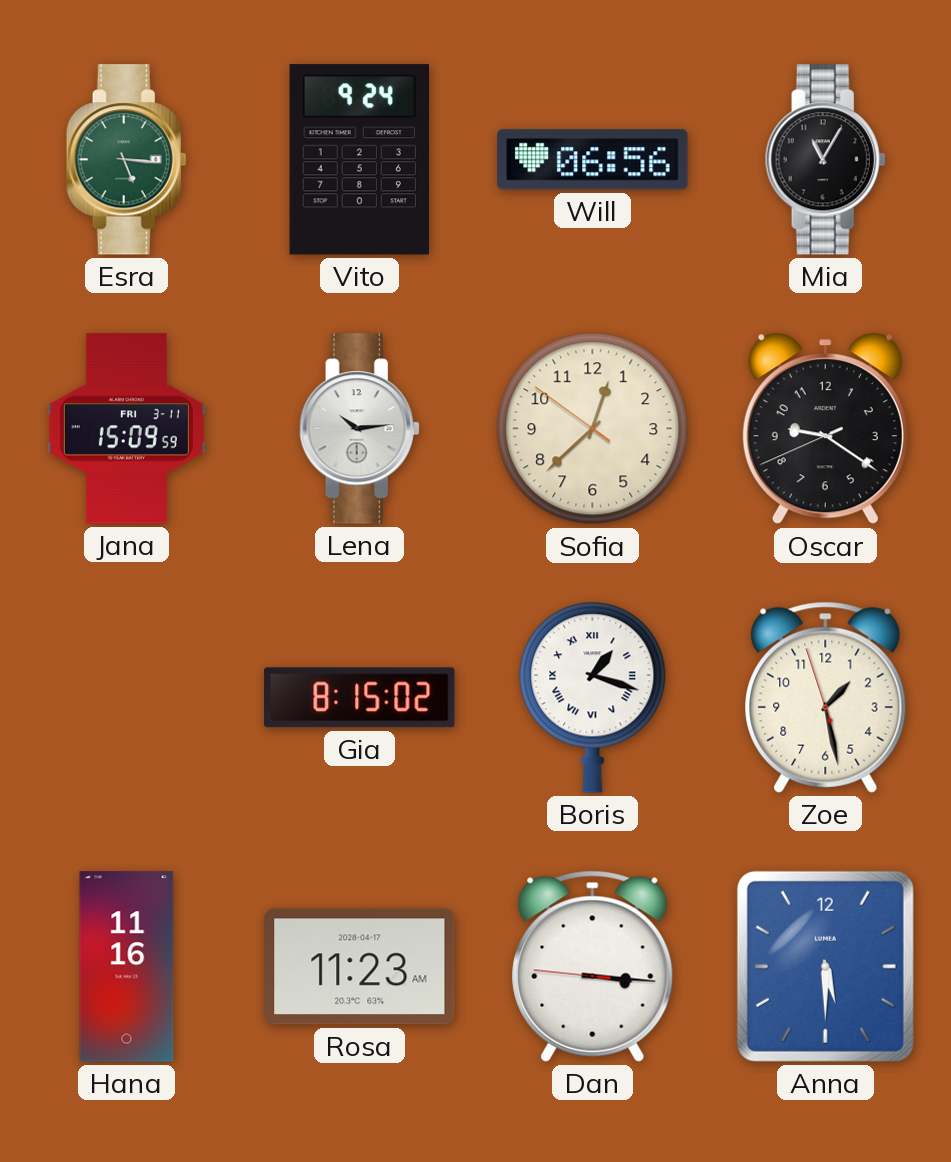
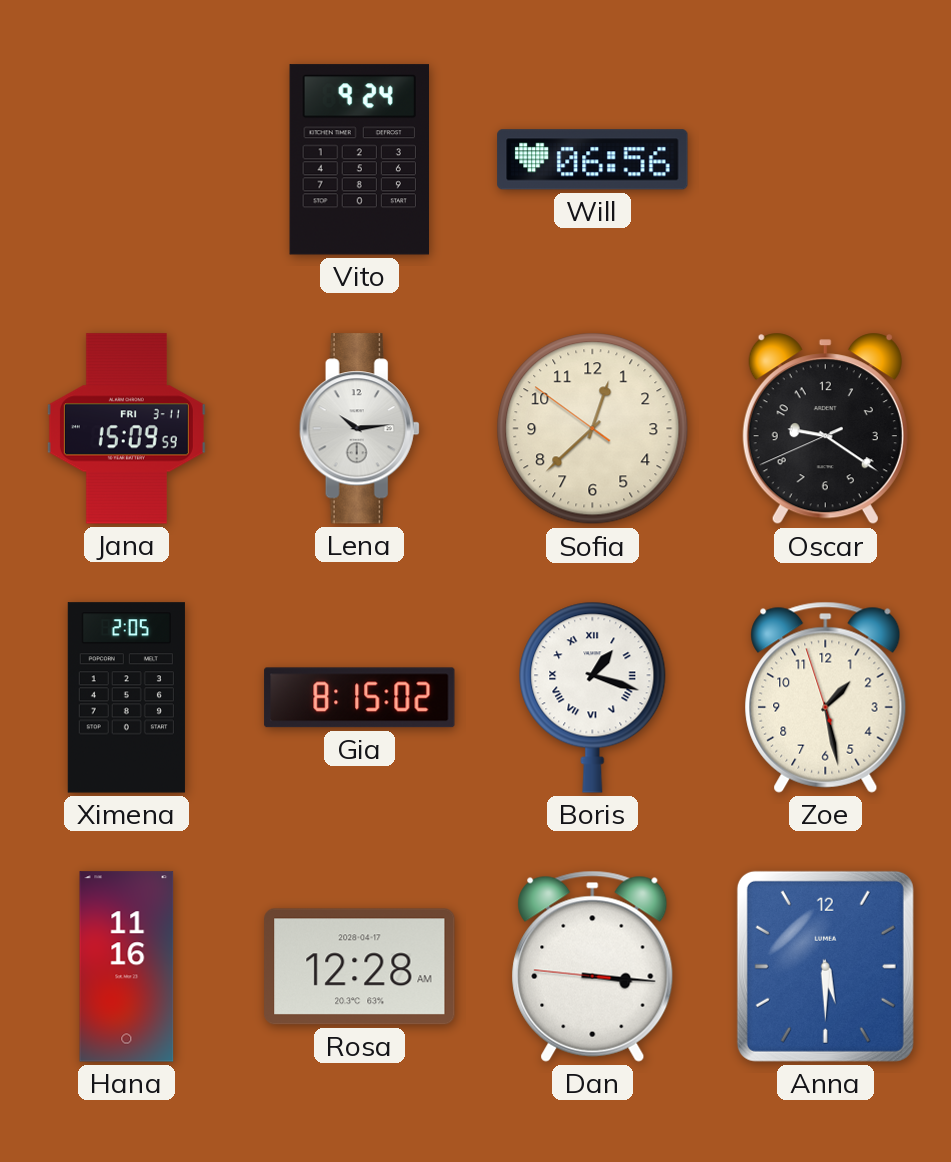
Esra: 5:16 -> none
Mia: 11:05 -> none
Ximena: none -> 2:05
Rosa: 11:23 -> 12:28
